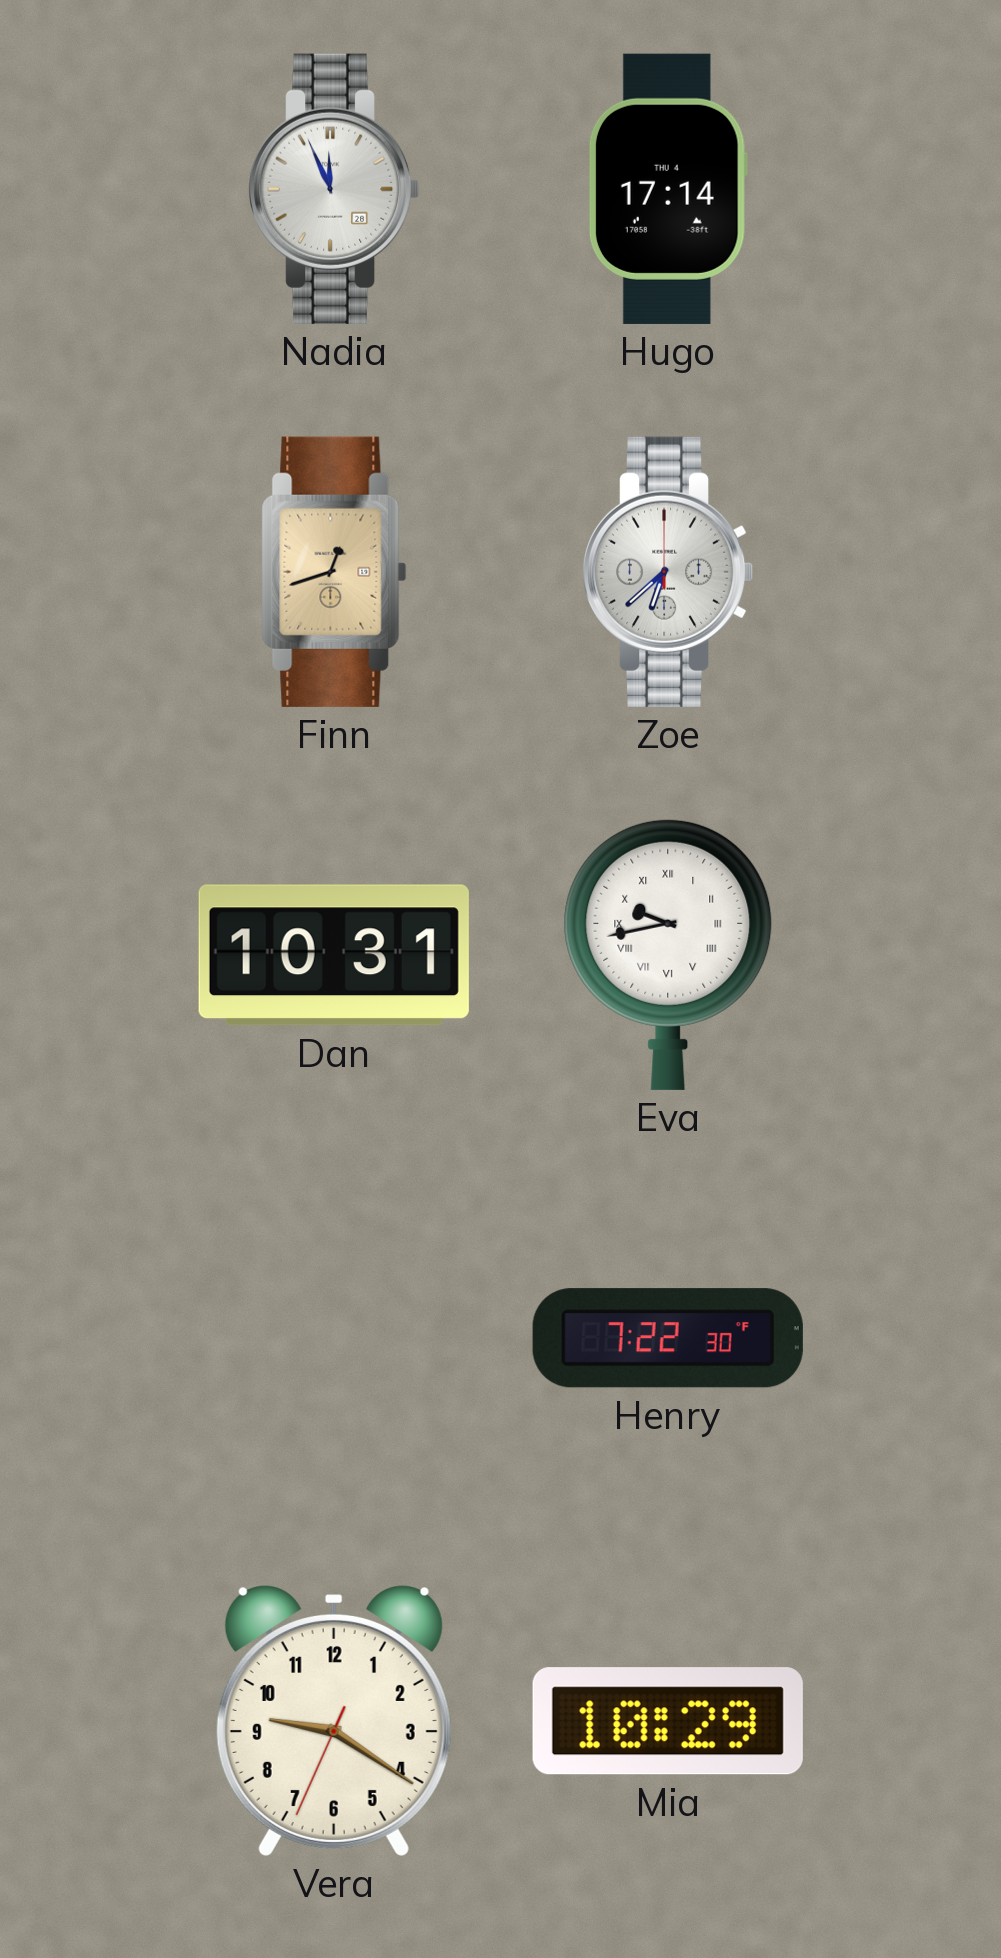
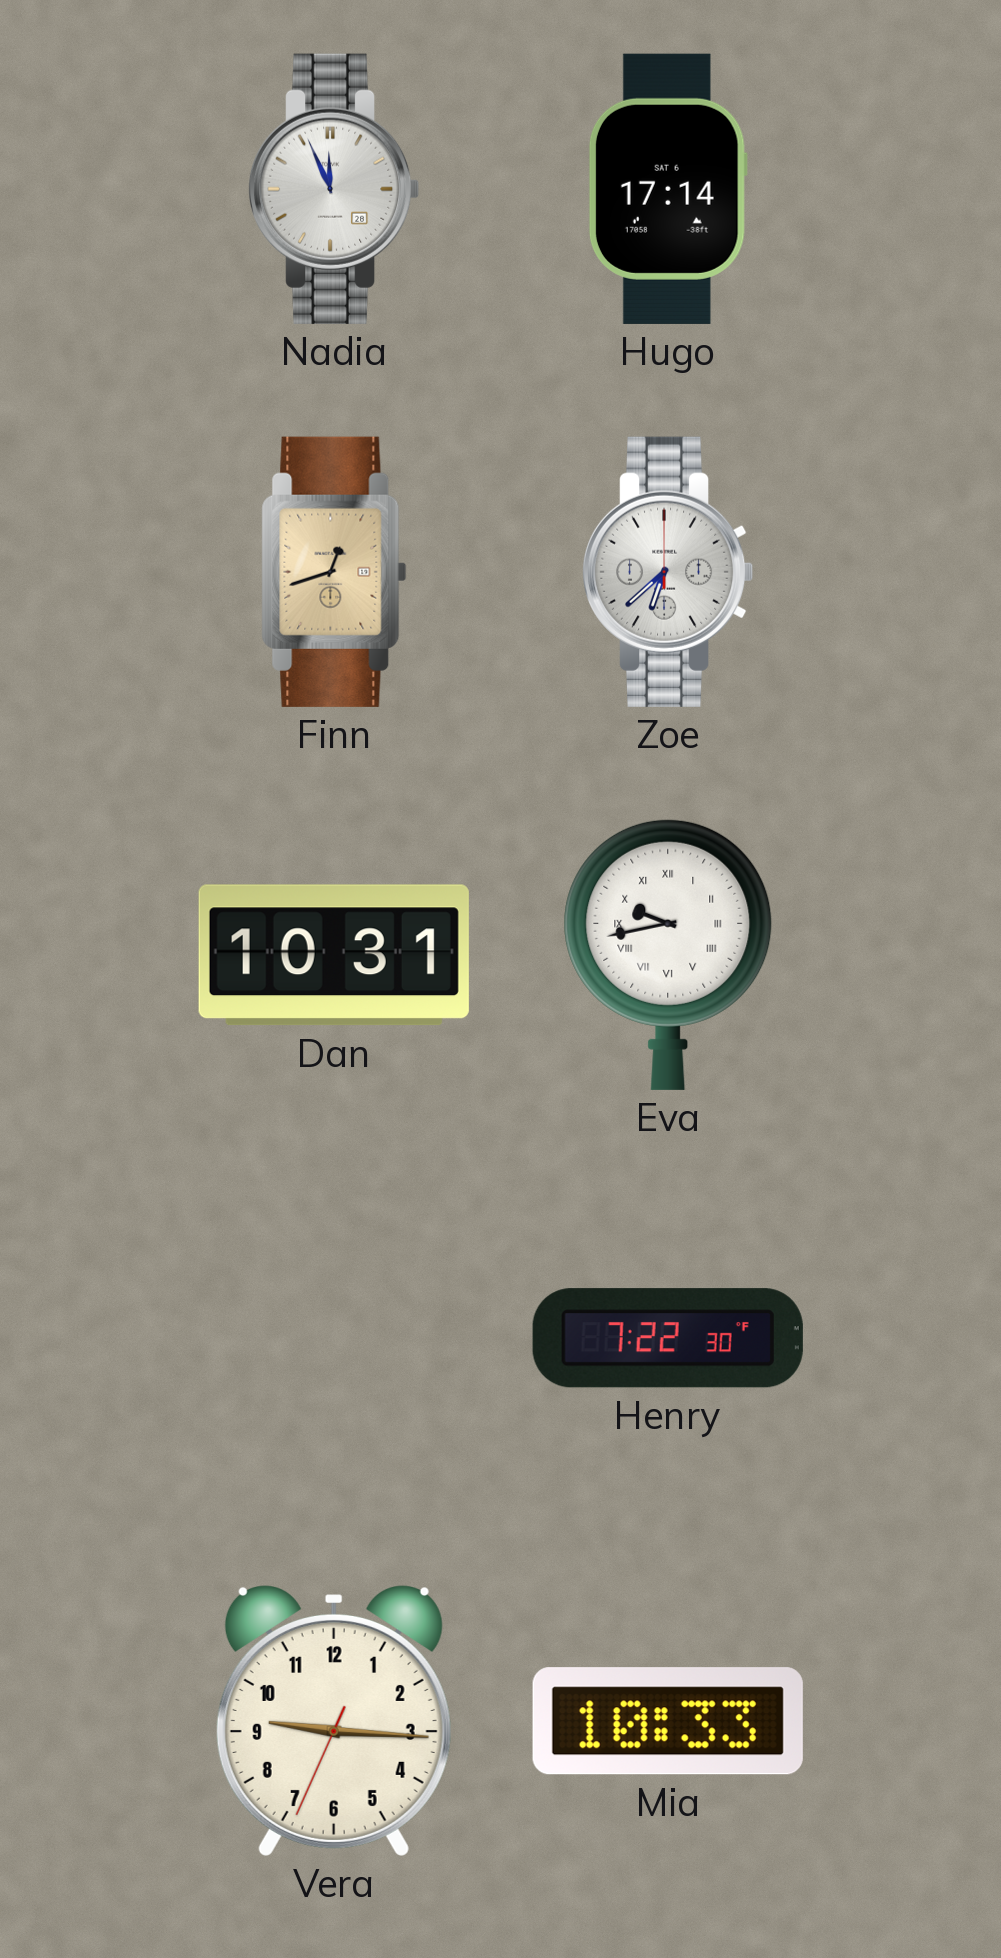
Hugo date: THU 4 -> SAT 6
Vera: 9:20 -> 9:15
Mia: 10:29 -> 10:33
